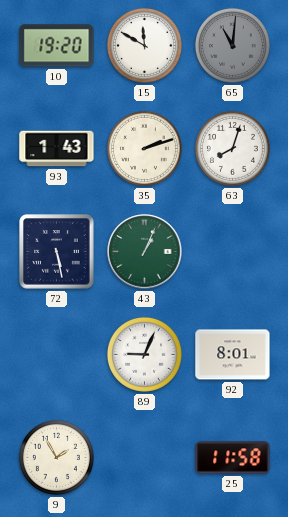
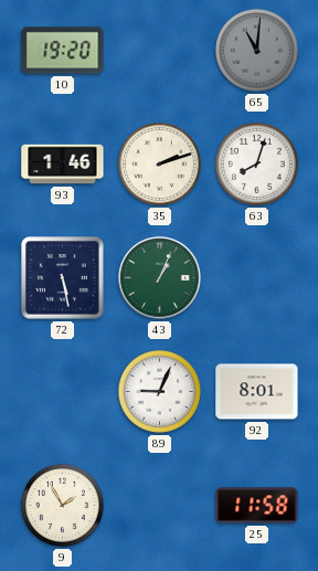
15: 11:50 -> none
93: 1:43 -> 1:46
